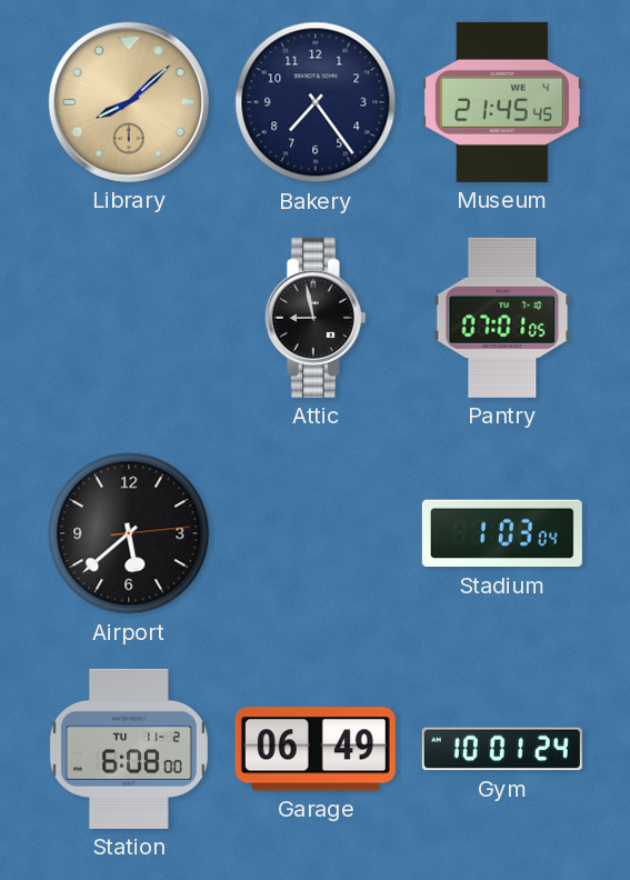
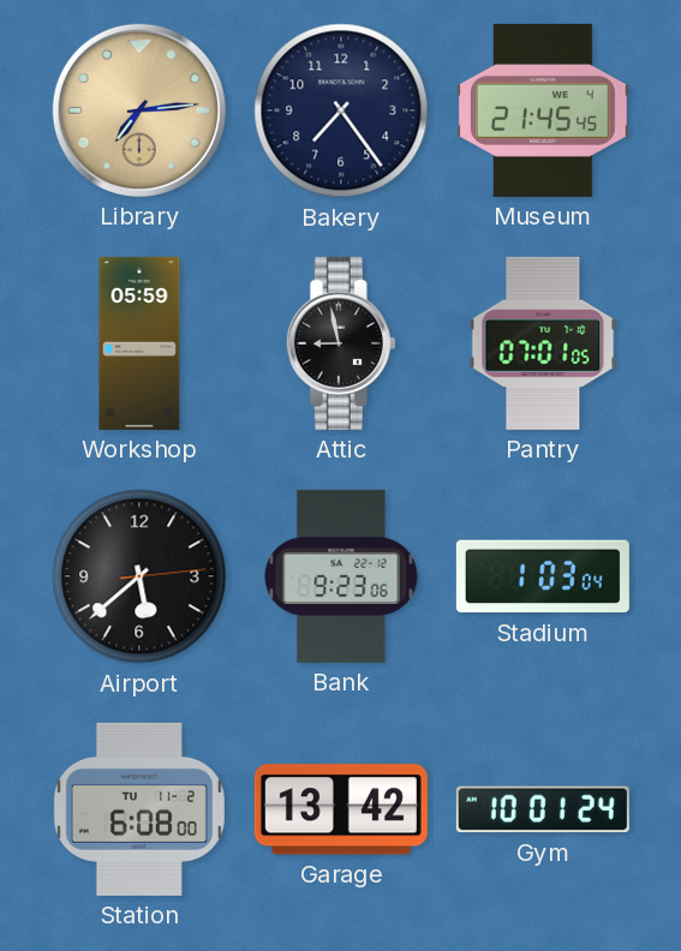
Library: 8:08 -> 7:14
Workshop: none -> 05:59
Bank: none -> 9:23
Garage: 06:49 -> 13:42
